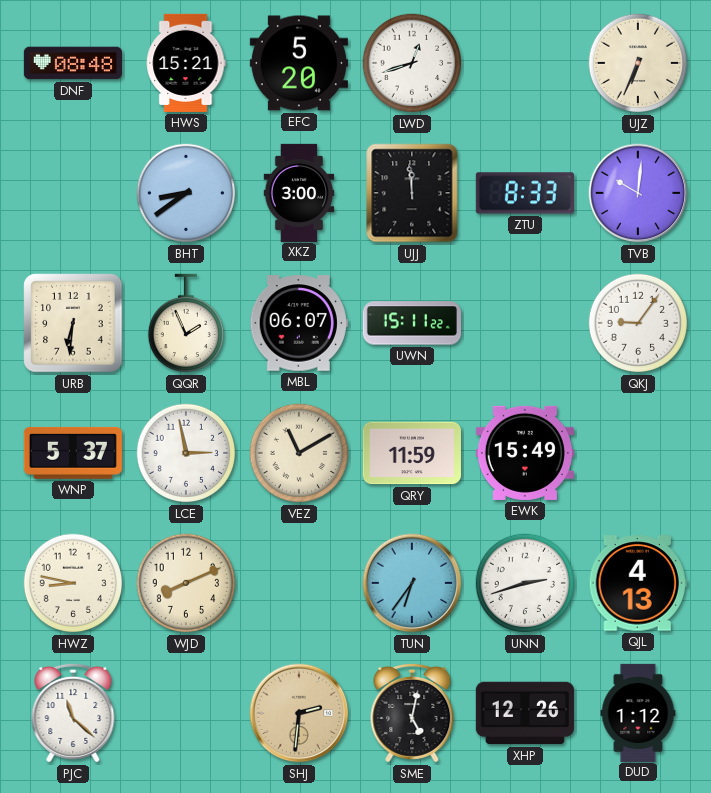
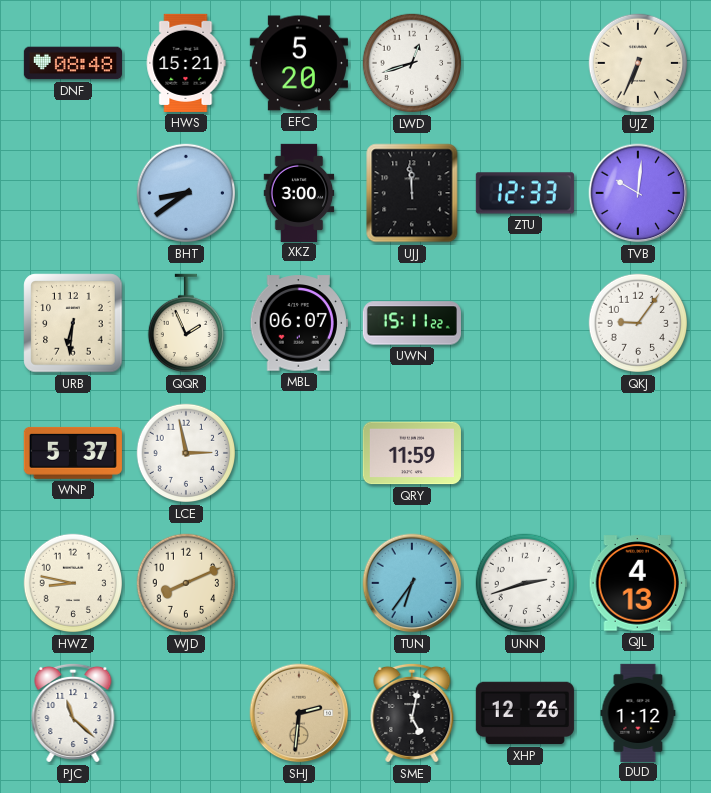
ZTU: 8:33 -> 12:33
VEZ: 11:10 -> none
EWK: 15:49 -> none
